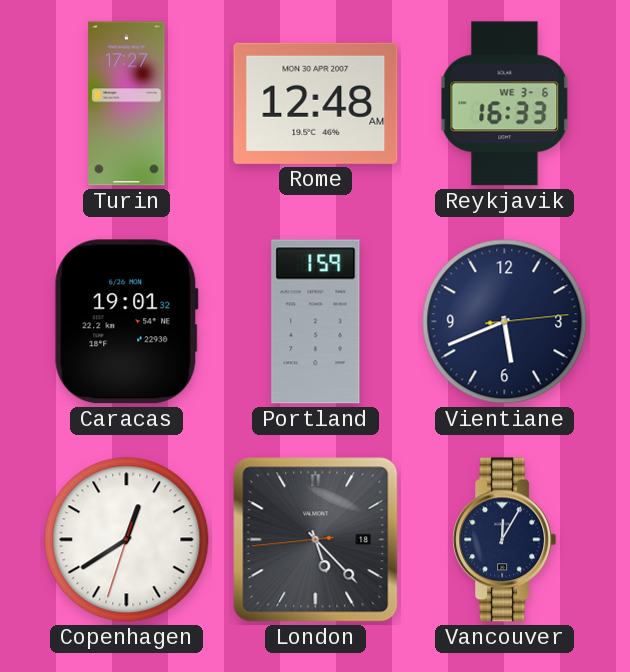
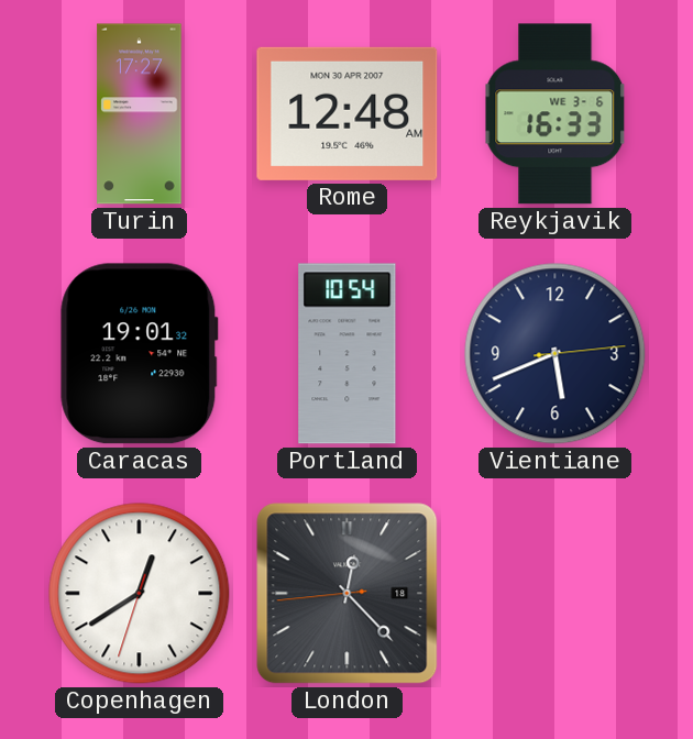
Portland: 1:59 -> 10:54
London: 5:22 -> 12:22
Vancouver: 12:05 -> none
